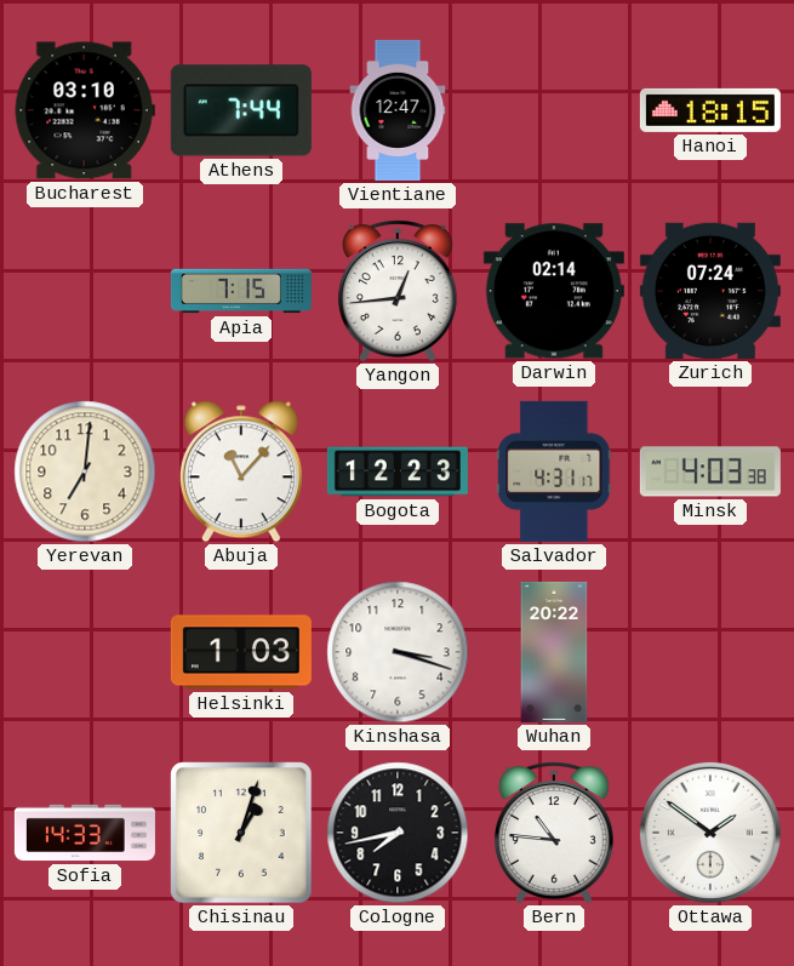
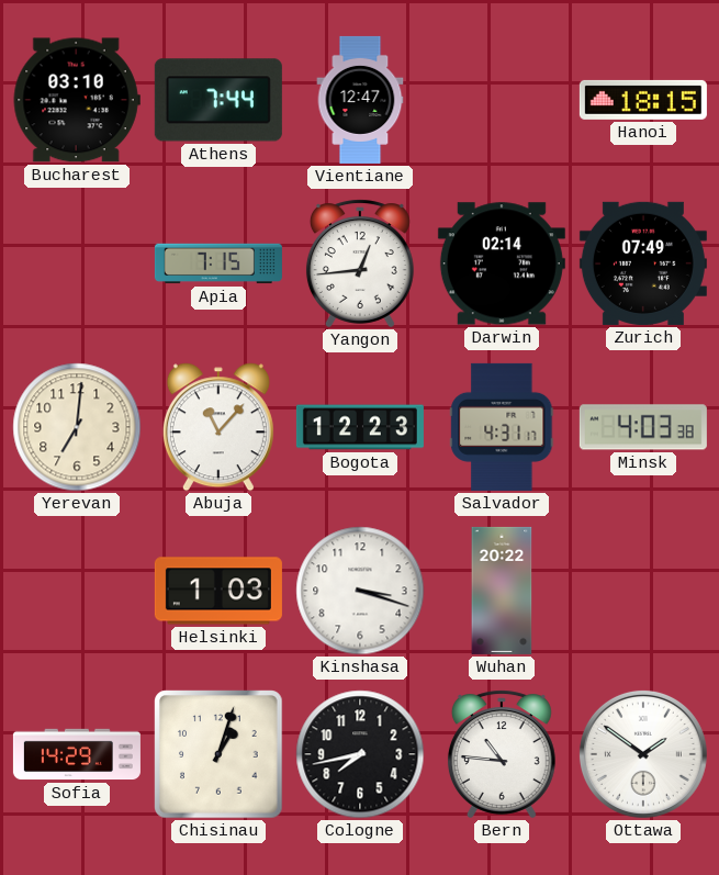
Zurich: 07:24 -> 07:49
Sofia: 14:33 -> 14:29
